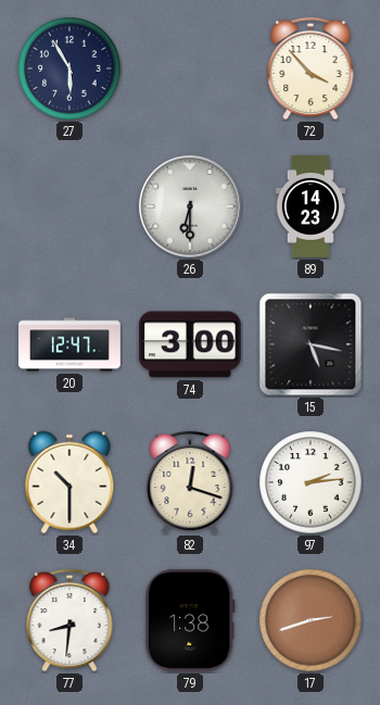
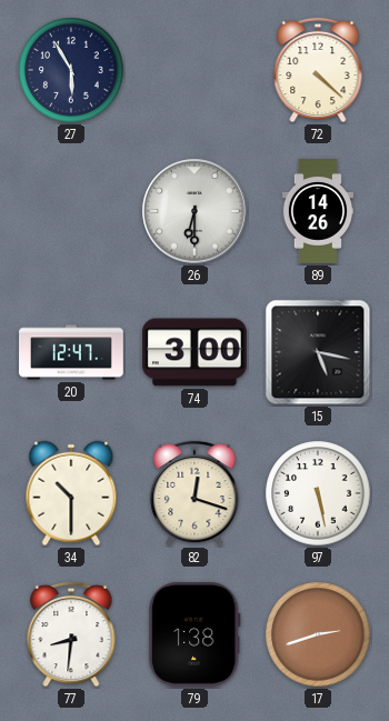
72: 3:53 -> 4:22
89: 14:23 -> 14:26
97: 2:14 -> 5:28
